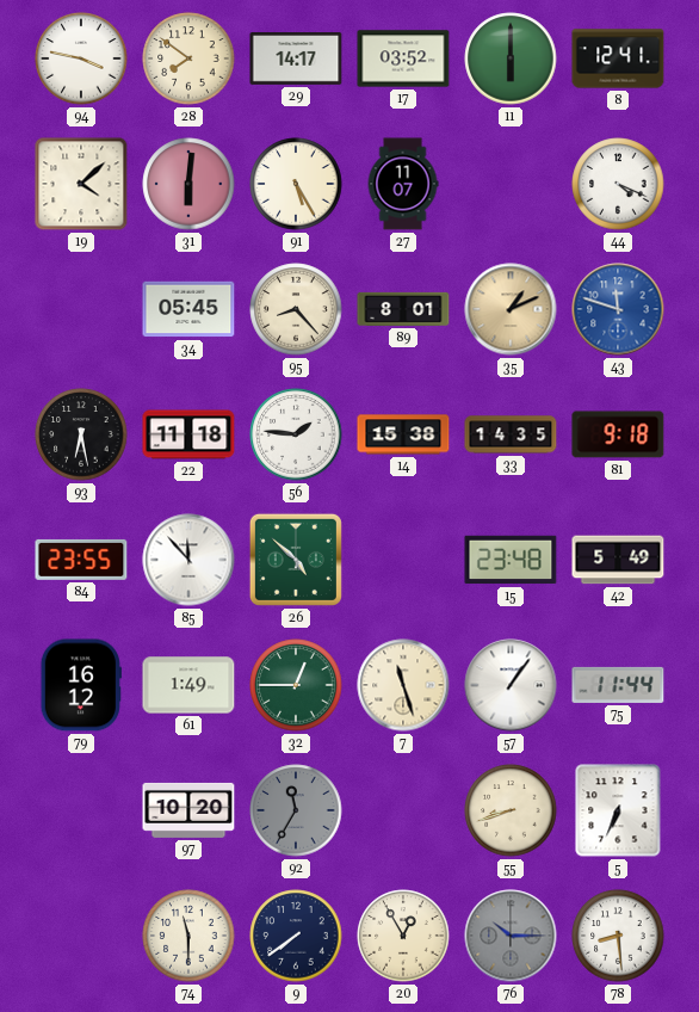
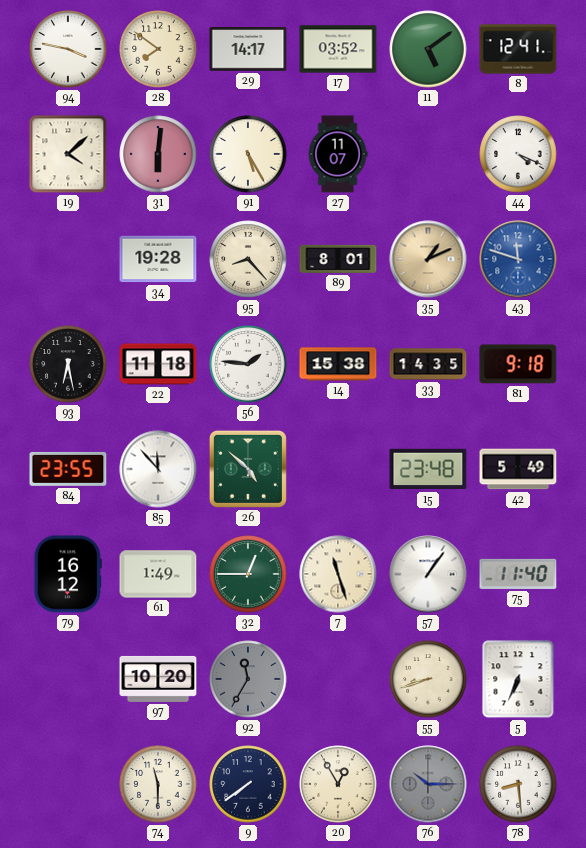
11: 6:00 -> 5:09
34: 05:45 -> 19:28
75: 11:44 -> 11:40
